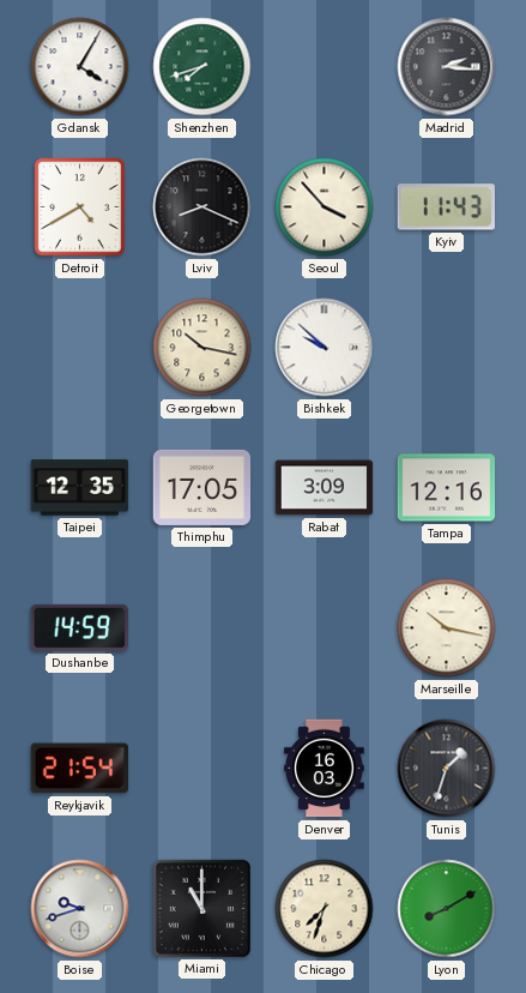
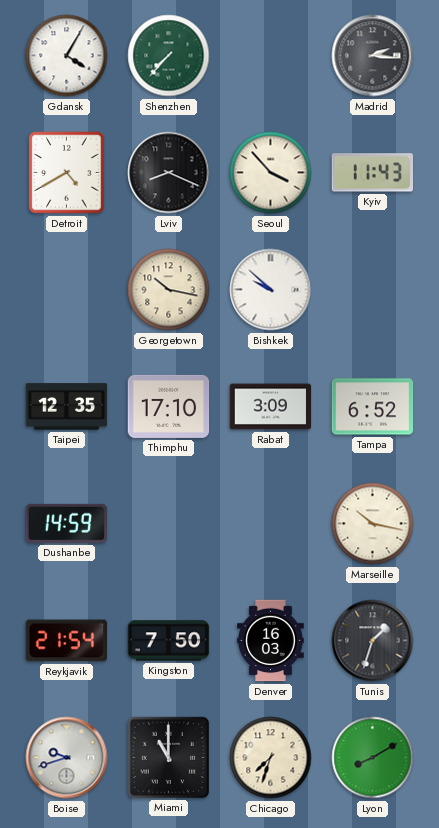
Shenzhen: 7:42 -> 7:37
Thimphu: 17:05 -> 17:10
Tampa: 12:16 -> 6:52
Kingston: none -> 7:50
